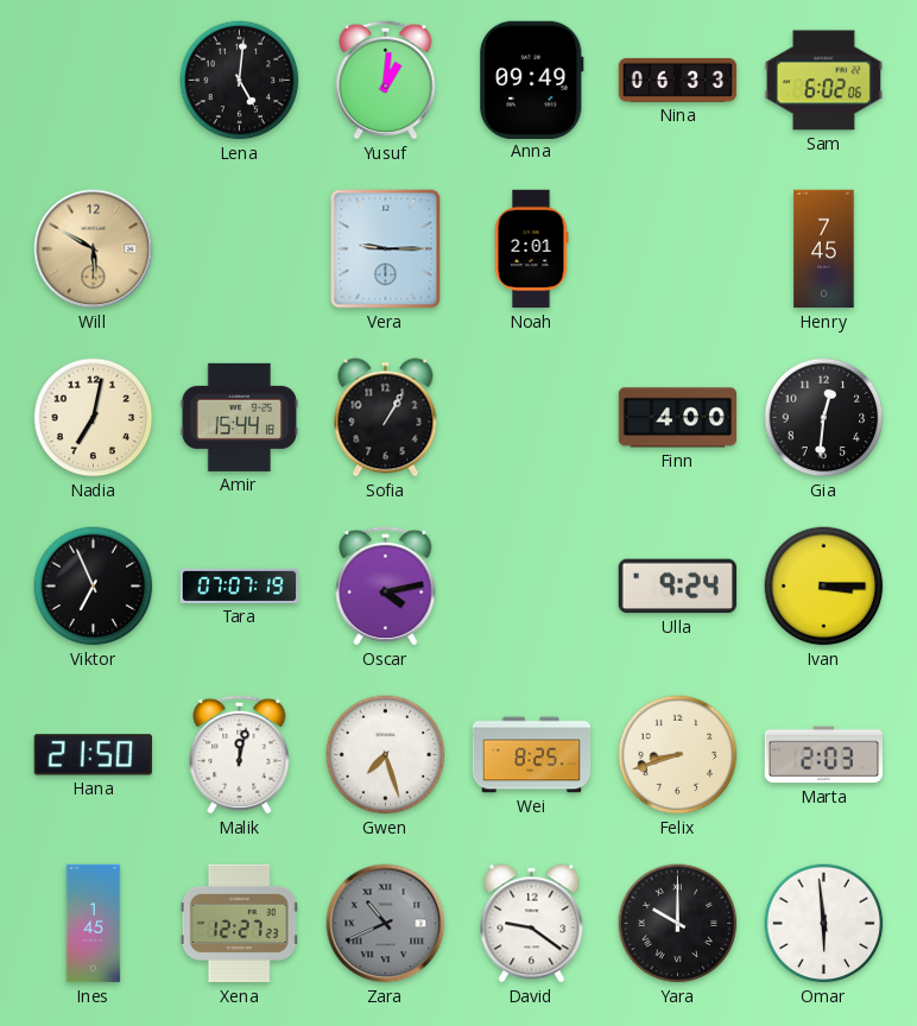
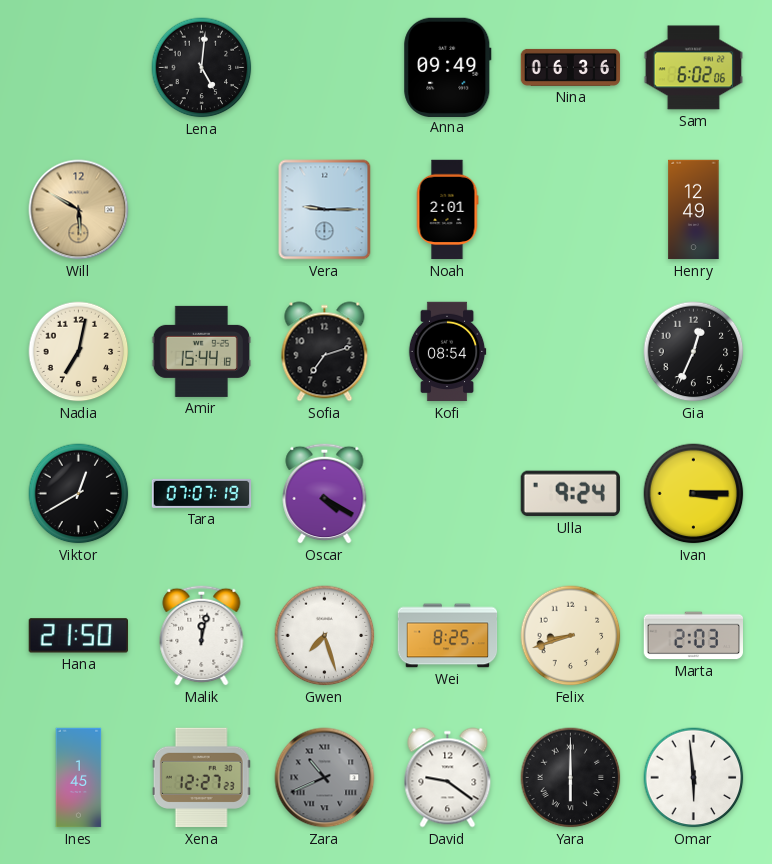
Yusuf: 1:01 -> none
Nina: 06:33 -> 06:36
Henry: 7:45 -> 12:49
Sofia: 1:05 -> 7:12
Kofi: none -> 08:54
Finn: 4:00 -> none
Gia: 12:31 -> 12:34
Viktor: 6:56 -> 12:40
Oscar: 4:13 -> 4:20
Yara: 10:00 -> 6:00
